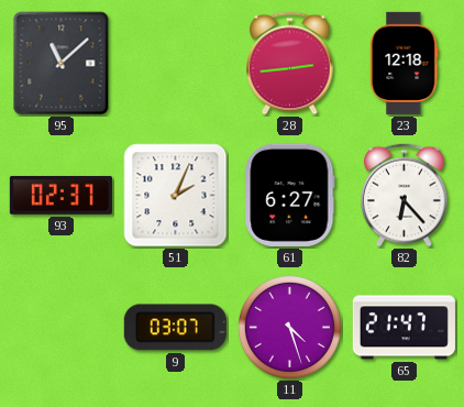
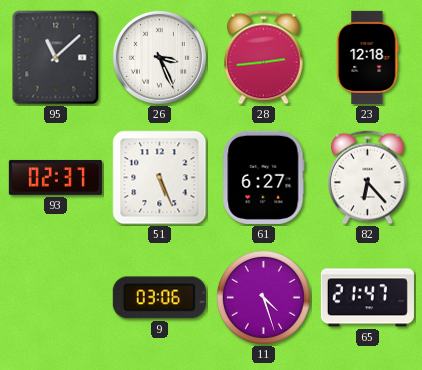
26: none -> 3:26
51: 2:04 -> 5:26
9: 03:07 -> 03:06
